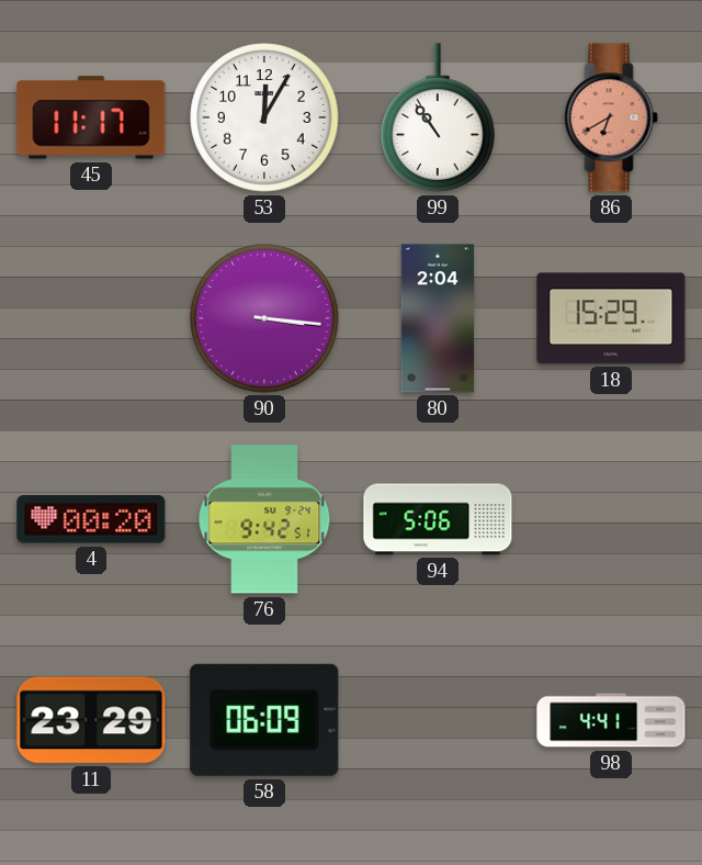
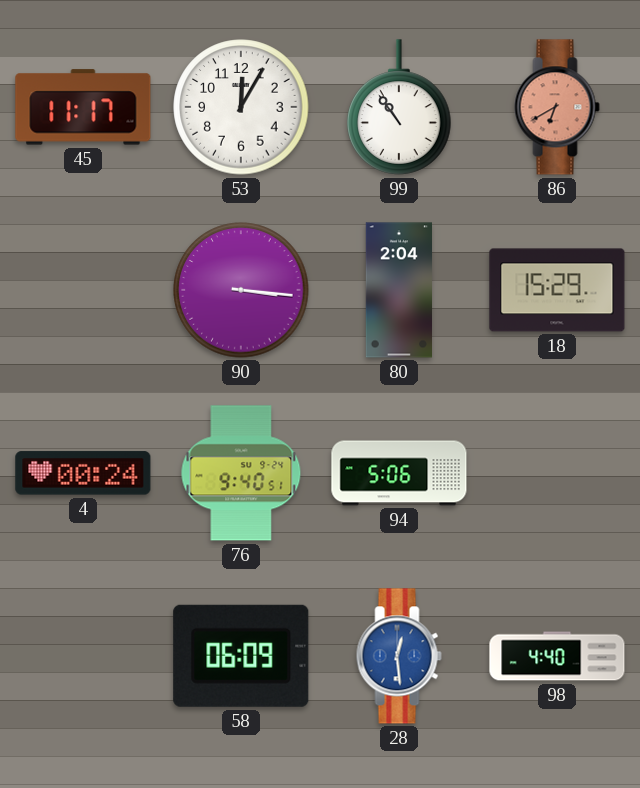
4: 00:20 -> 00:24
76: 9:42 -> 9:40
11: 23:29 -> none
28: none -> 12:29
98: 4:41 -> 4:40
